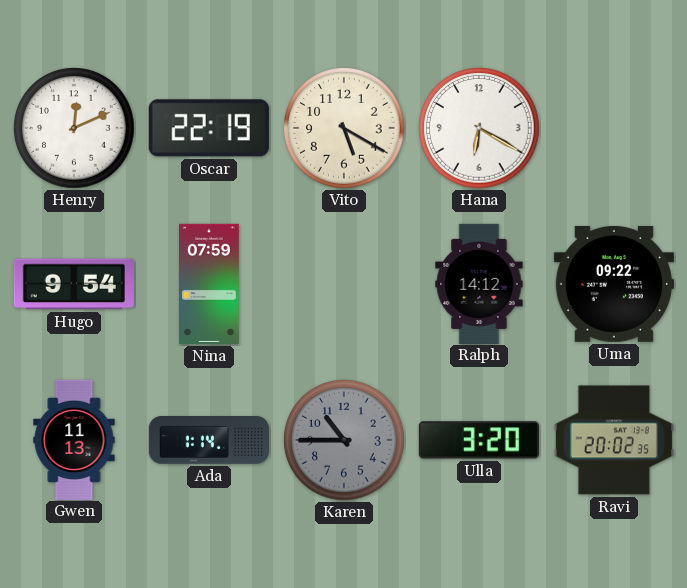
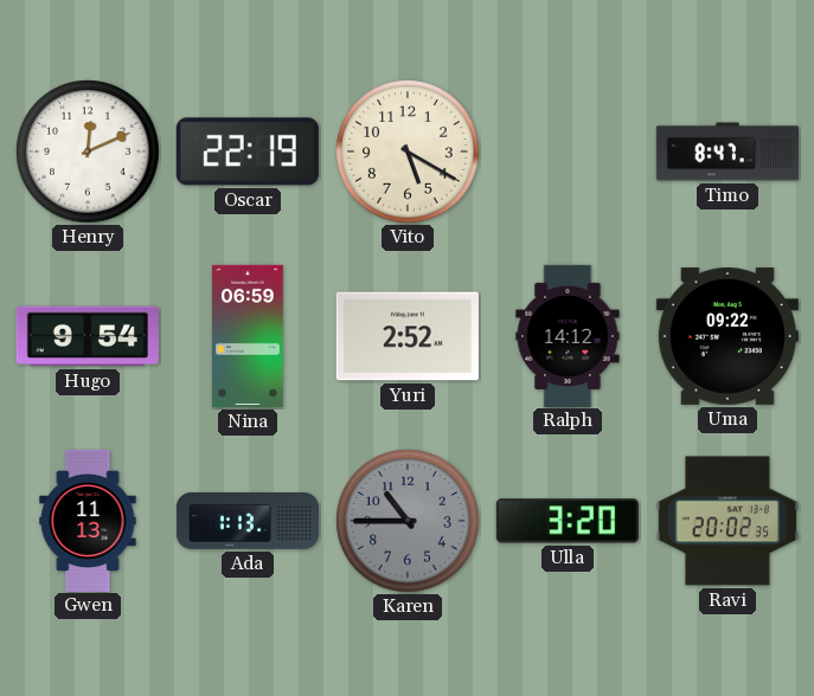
Hana: 6:20 -> none
Timo: none -> 8:47
Nina: 07:59 -> 06:59
Yuri: none -> 2:52
Ada: 1:14 -> 1:13
